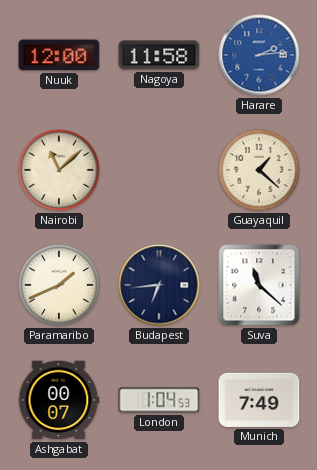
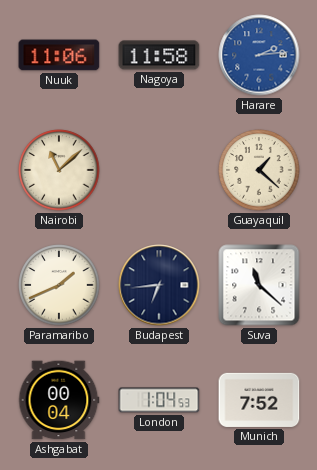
Nuuk: 12:00 -> 11:06
Ashgabat: 00:07 -> 00:04
Munich: 7:49 -> 7:52
